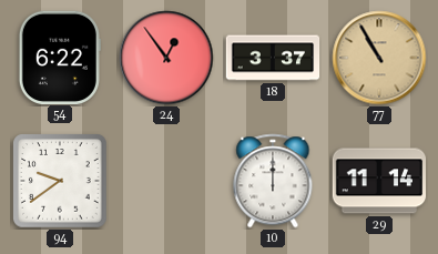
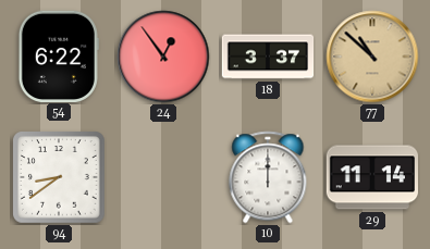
77: 10:55 -> 10:52
94: 9:39 -> 8:39
